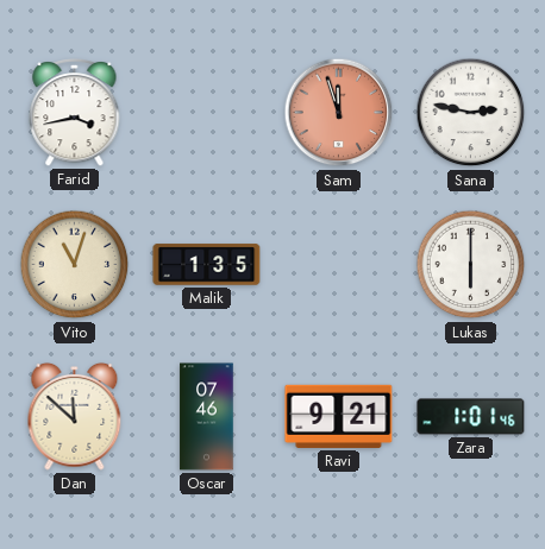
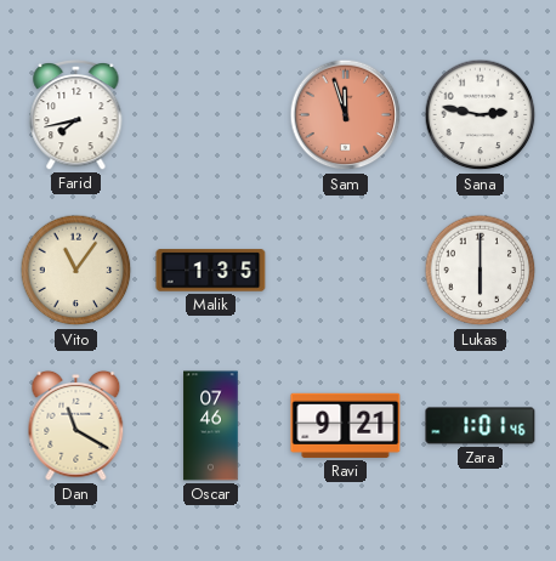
Farid: 3:43 -> 7:43
Vito: 11:03 -> 11:06
Dan: 11:52 -> 11:20
